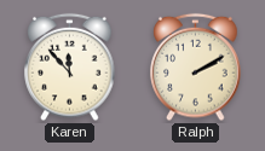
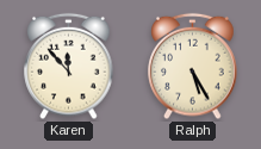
Ralph: 2:10 -> 5:25
